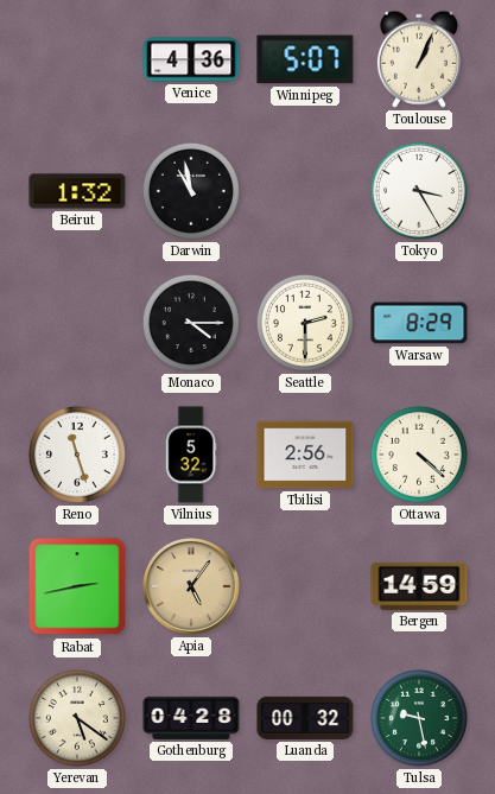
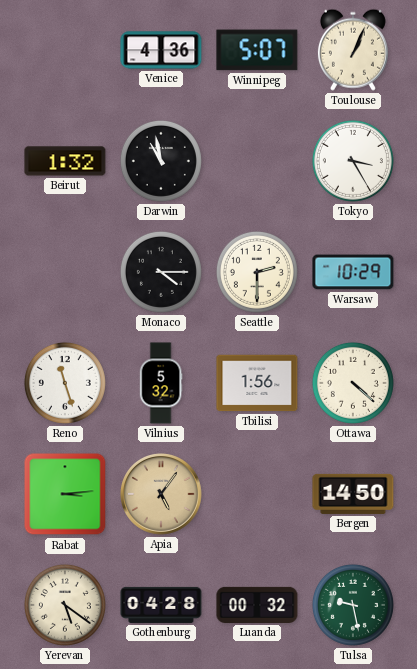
Warsaw: 8:29 -> 10:29
Tbilisi: 2:56 -> 1:56
Rabat: 2:43 -> 3:14
Bergen: 14:59 -> 14:50
